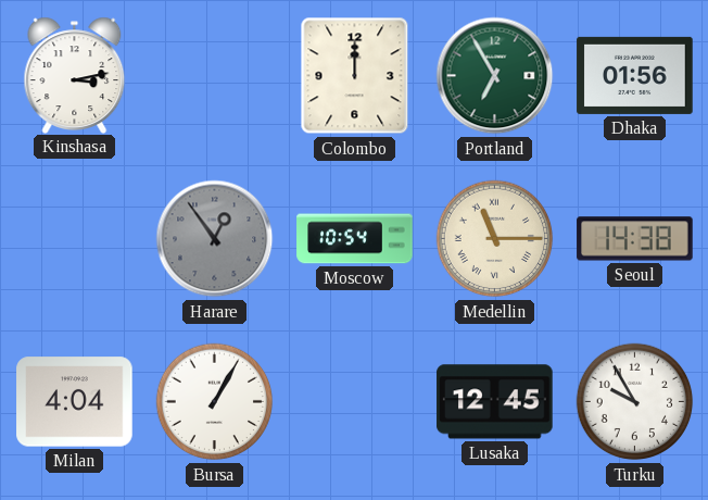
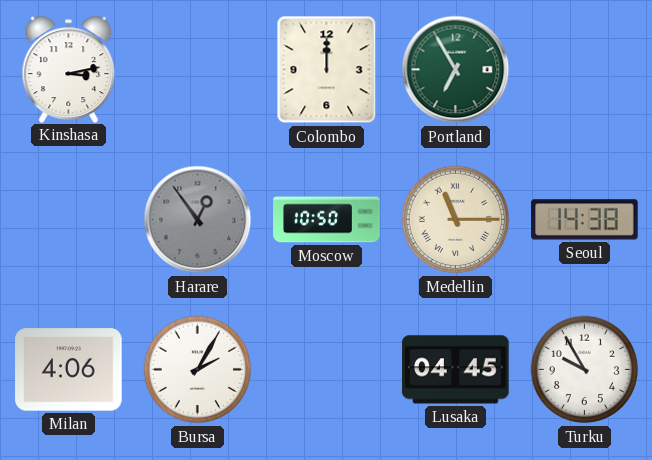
Dhaka: 01:56 -> none
Moscow: 10:54 -> 10:50
Milan: 4:04 -> 4:06
Bursa: 1:05 -> 2:05
Lusaka: 12:45 -> 04:45
